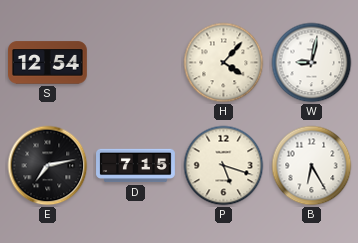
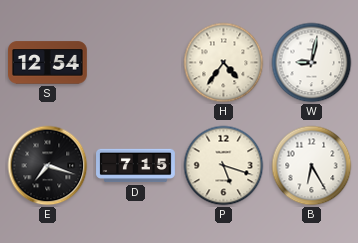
H: 4:07 -> 4:36
E: 7:13 -> 7:18
